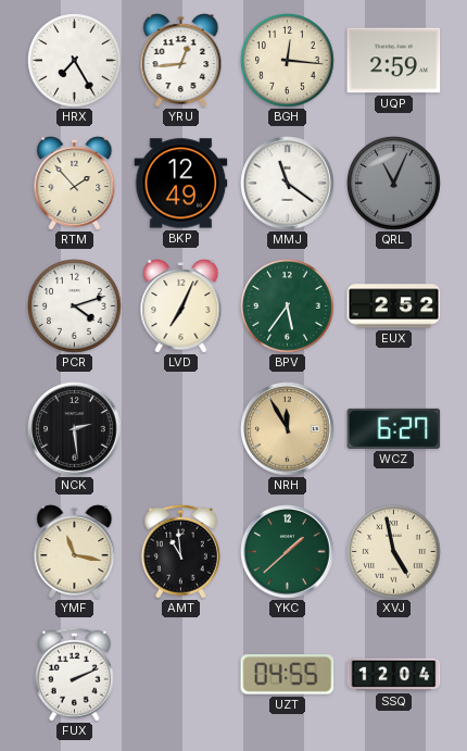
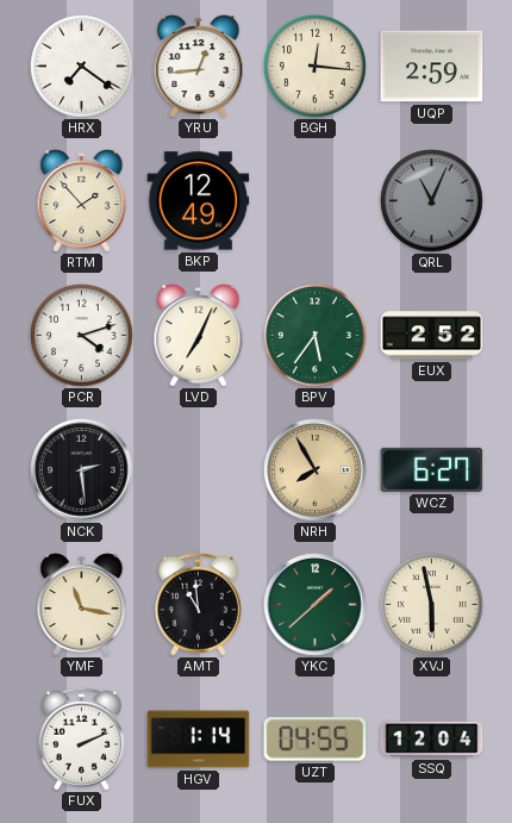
HRX: 7:25 -> 7:21
MMJ: 11:21 -> none
NRH: 11:55 -> 7:55
XVJ: 4:58 -> 5:58
HGV: none -> 1:14
